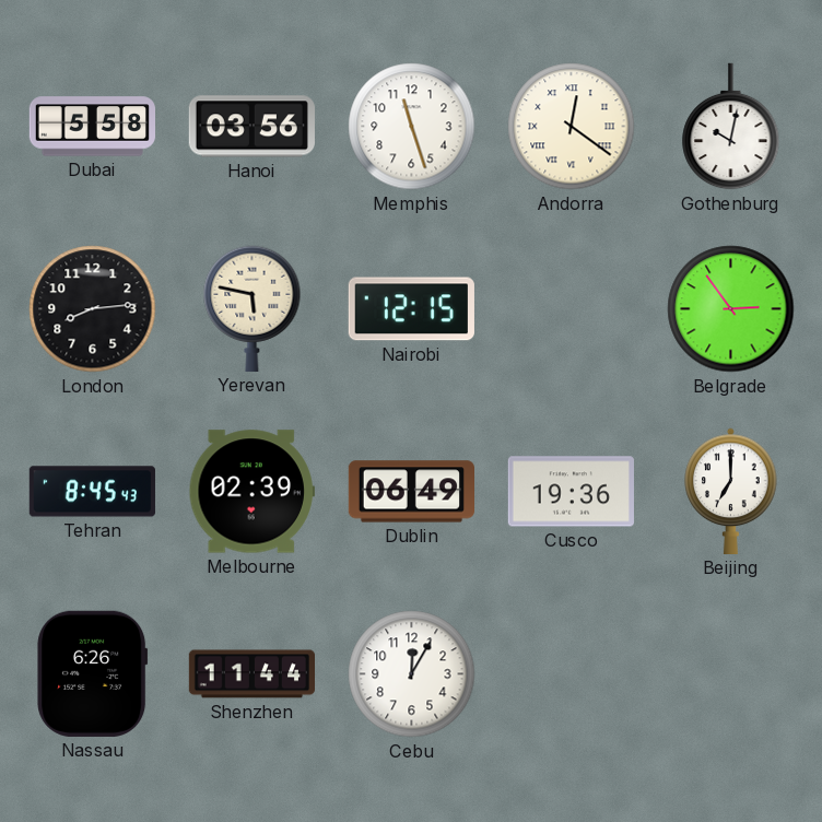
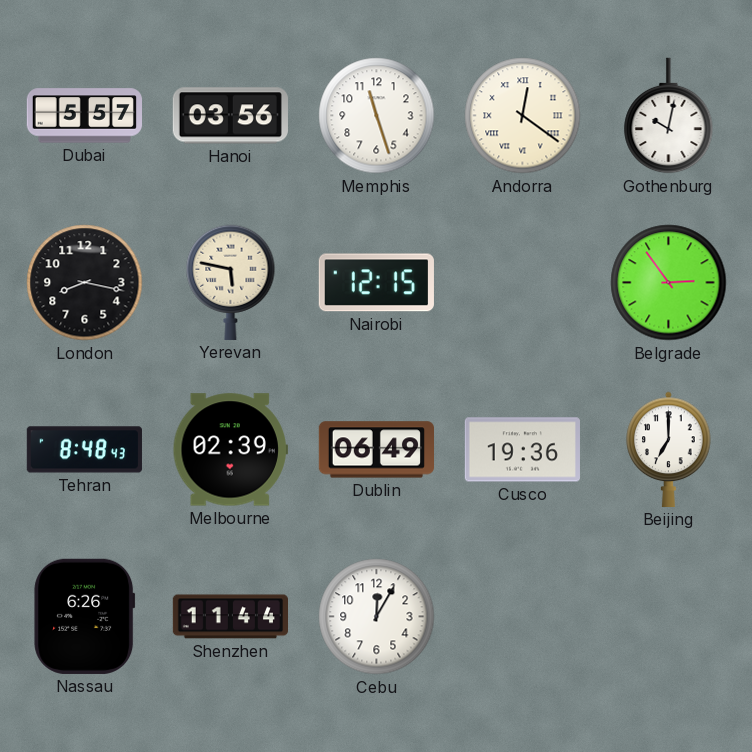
Dubai: 5:58 -> 5:57
London: 8:14 -> 8:17
Tehran: 8:45 -> 8:48
